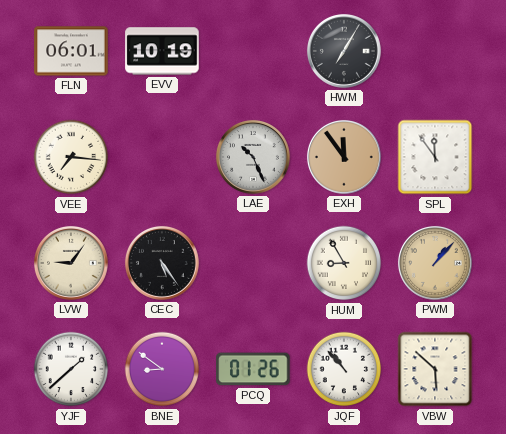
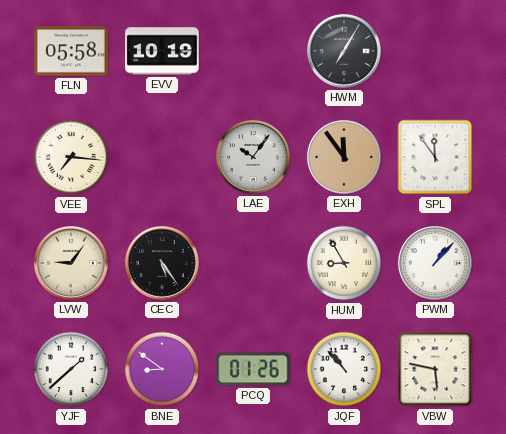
FLN: 06:01 -> 05:58
LAE: 10:26 -> 10:06
PWM dial: champagne -> white
VBW: 5:52 -> 5:47
